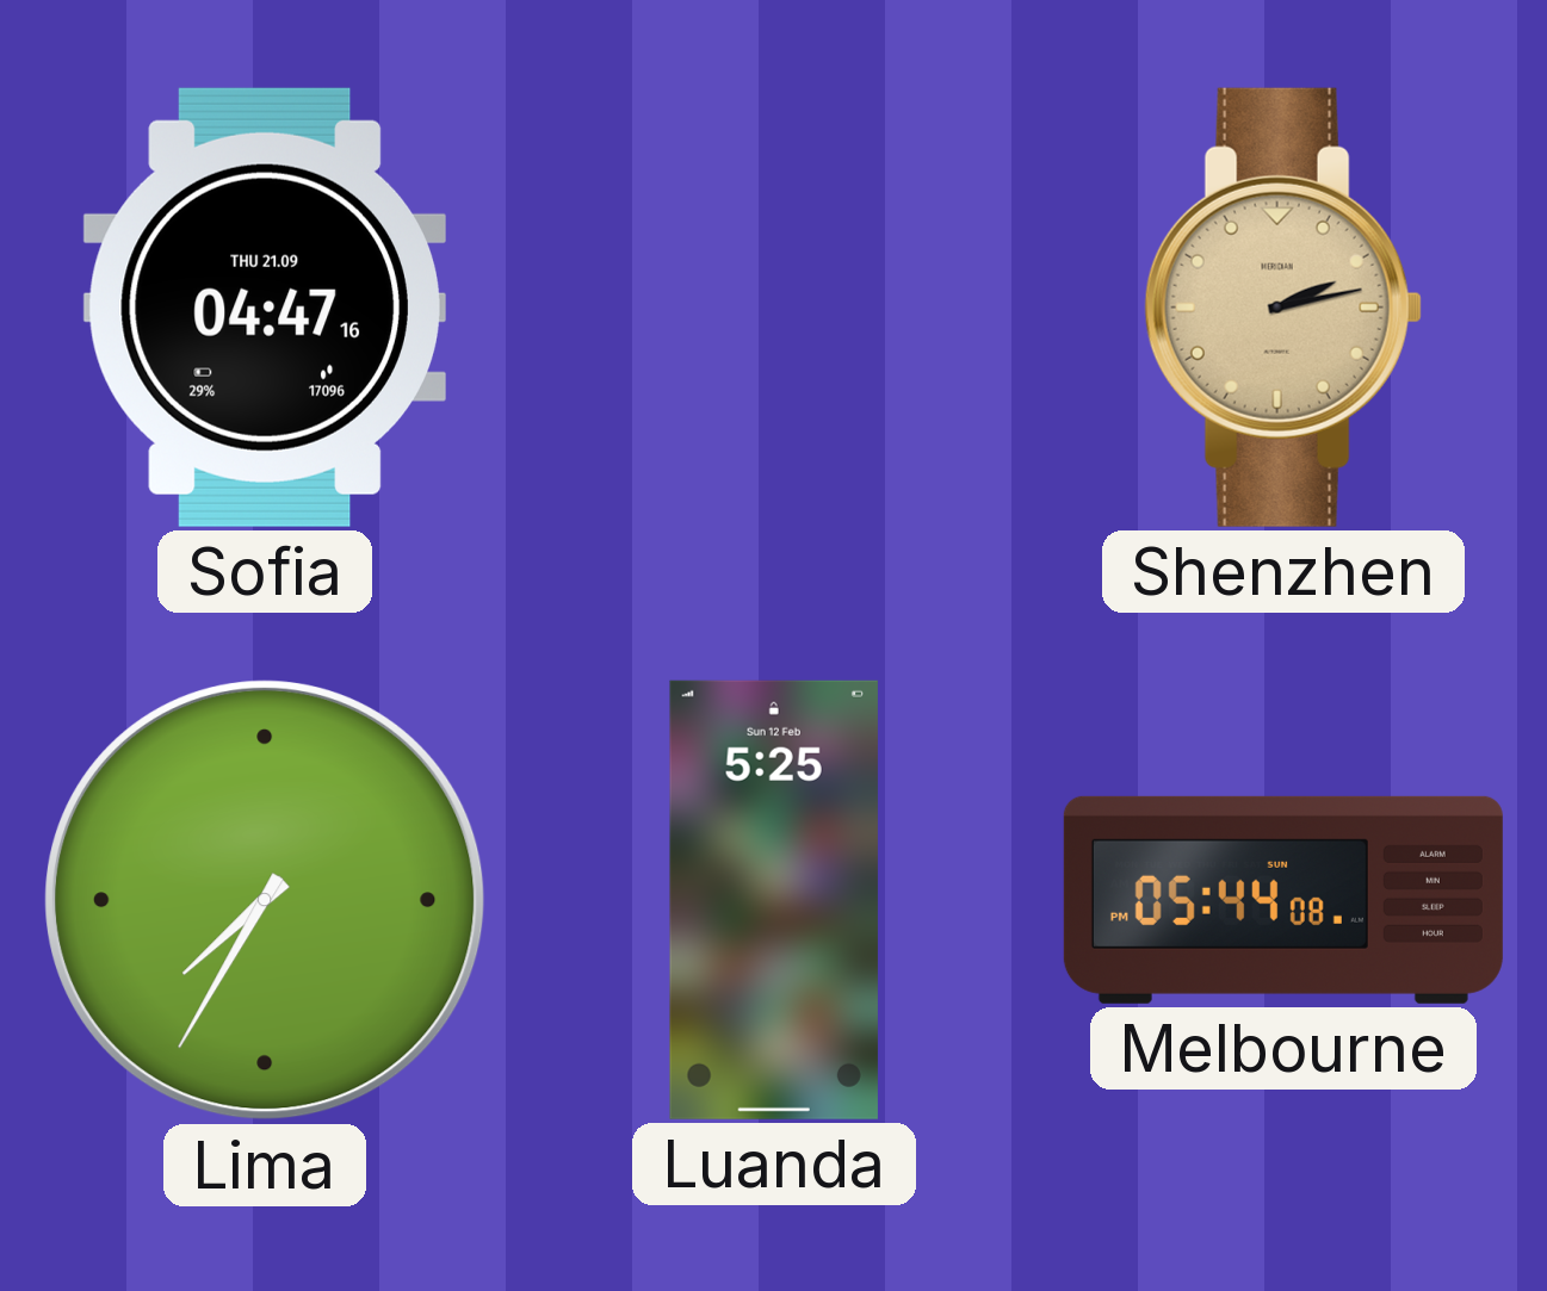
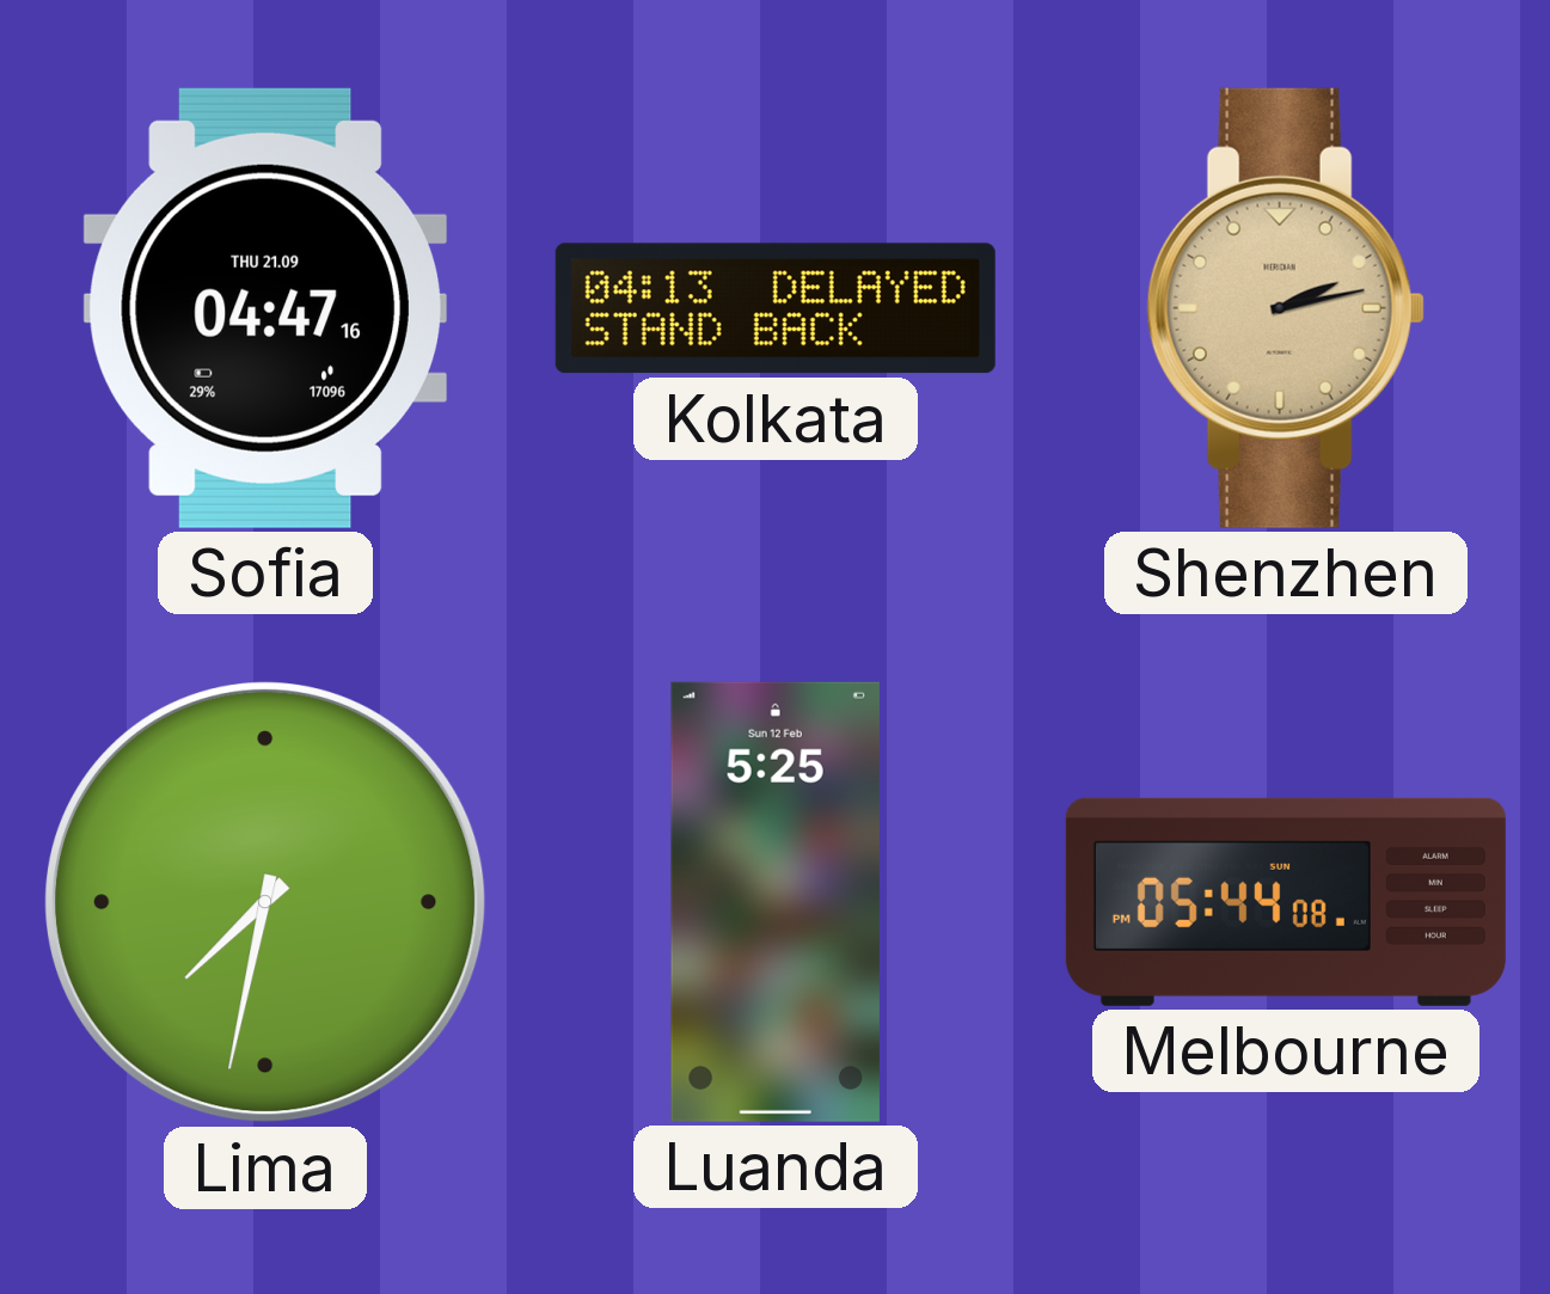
Kolkata: none -> 04:13
Lima: 7:35 -> 7:32
